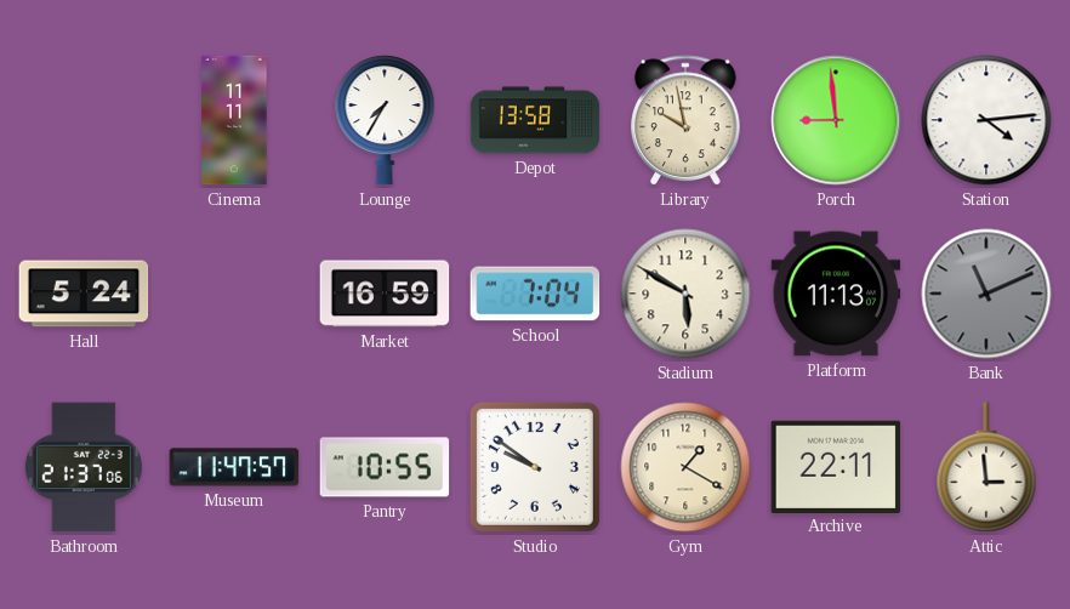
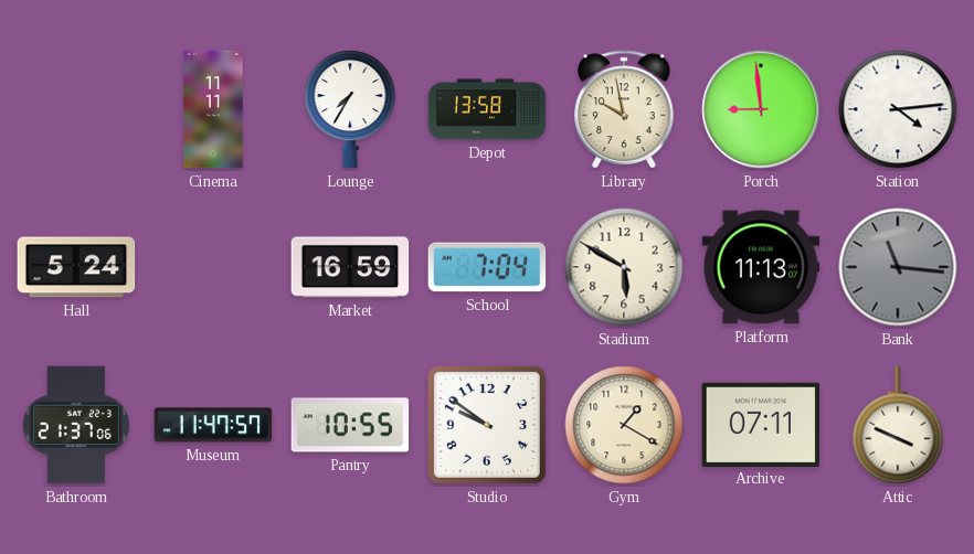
Bank: 11:11 -> 11:16
Archive: 22:11 -> 07:11
Attic: 2:59 -> 3:49
